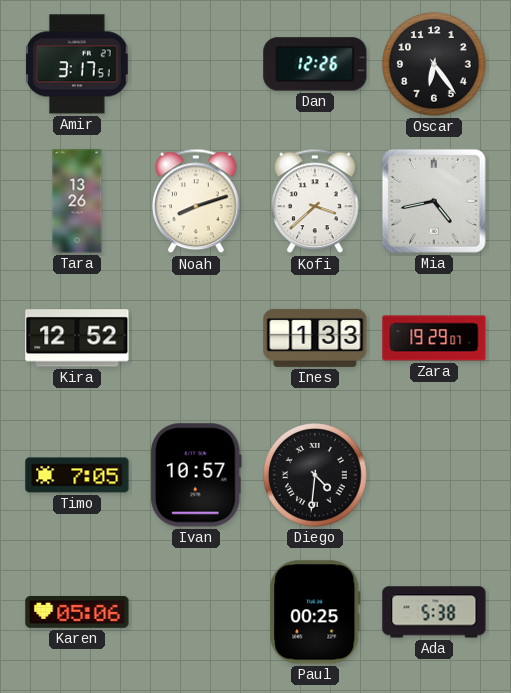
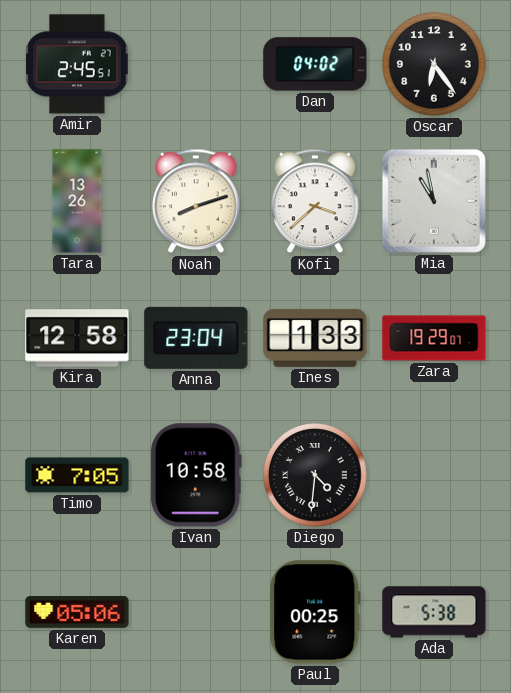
Amir: 3:17 -> 2:45
Dan: 12:26 -> 04:02
Mia: 4:43 -> 10:58
Kira: 12:52 -> 12:58
Anna: none -> 23:04
Ivan: 10:57 -> 10:58
